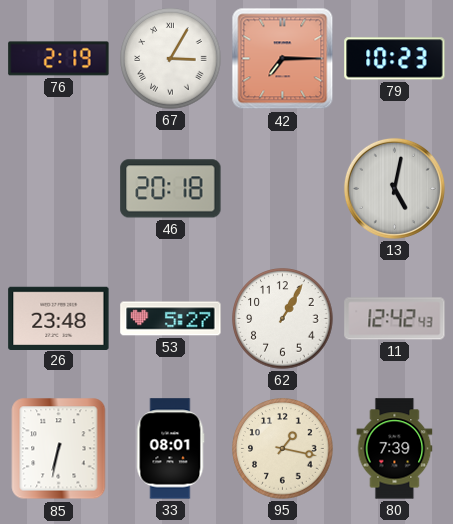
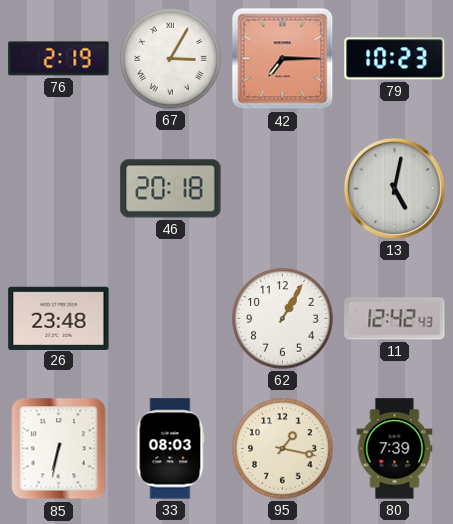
53: 5:27 -> none
33: 08:01 -> 08:03
